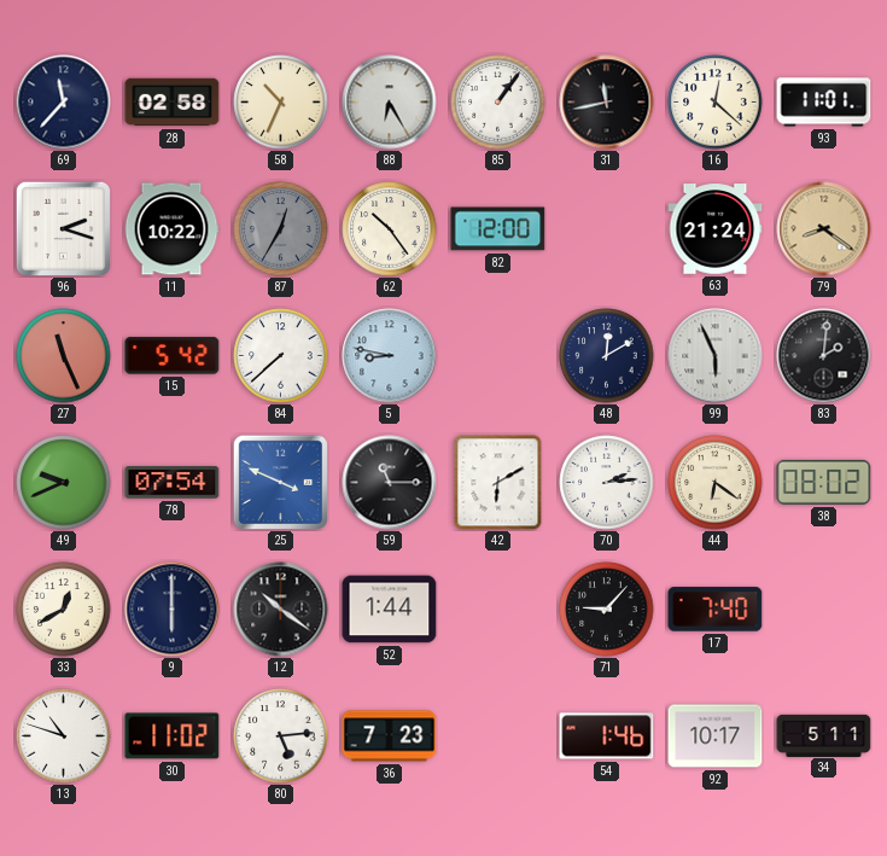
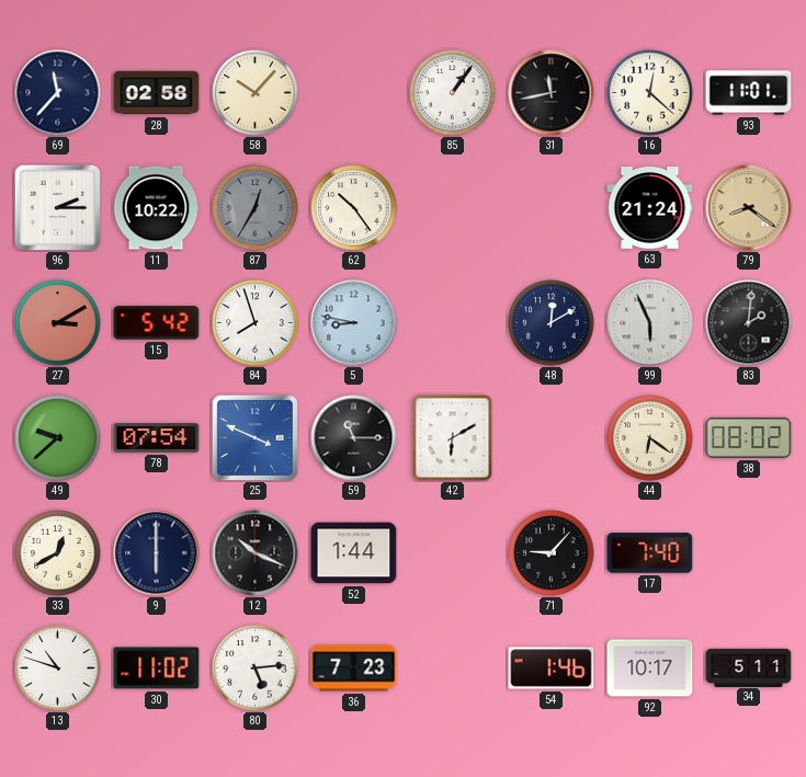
58: 10:34 -> 10:07
88: 6:25 -> none
96: 2:18 -> 2:15
82: 12:00 -> none
27: 11:26 -> 3:10
84: 7:38 -> 7:57
49: 9:41 -> 9:38
70: 2:14 -> none
12: 10:21 -> 10:19
